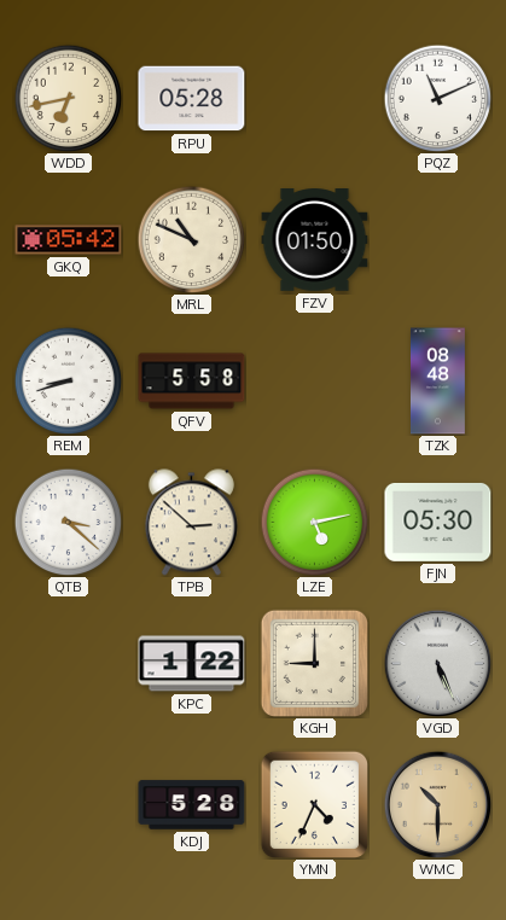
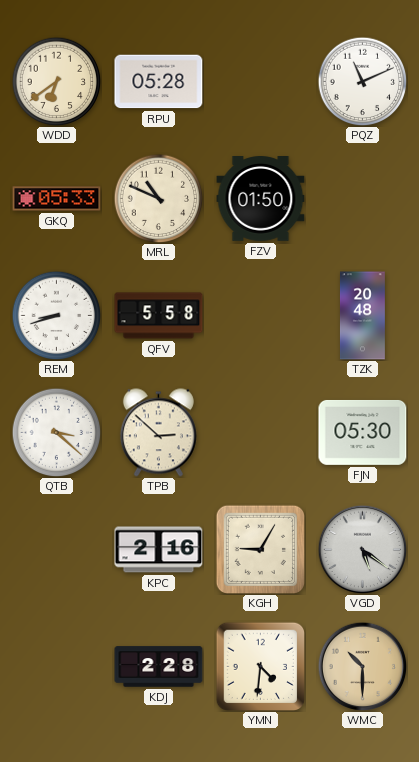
WDD: 6:43 -> 6:39
GKQ: 05:42 -> 05:33
TZK: 08:48 -> 20:48
LZE: 5:13 -> none
KPC: 1:22 -> 2:16
KGH: 9:00 -> 9:05
VGD: 5:26 -> 5:21
KDJ: 5:28 -> 2:28
YMN: 4:34 -> 4:31
